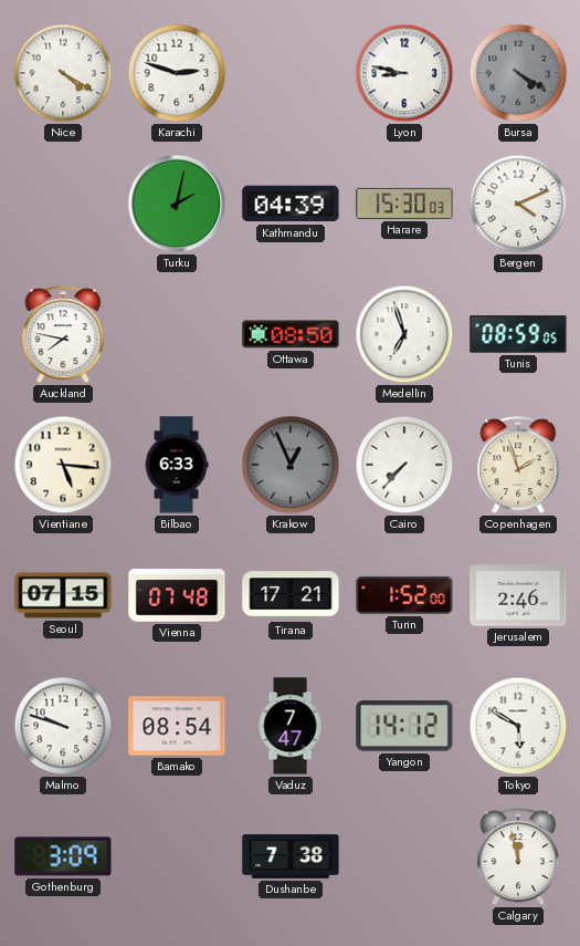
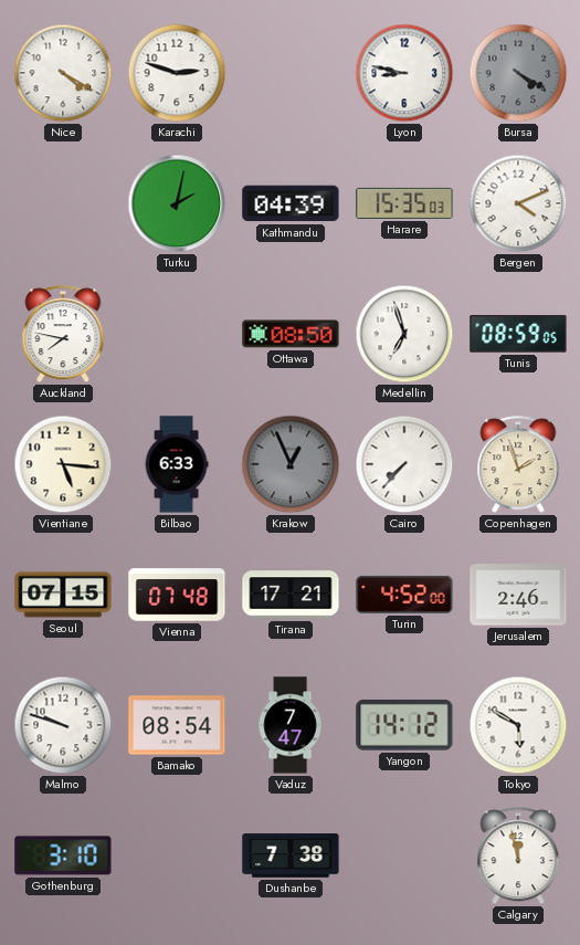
Harare: 15:30 -> 15:35
Turin: 1:52 -> 4:52
Gothenburg: 3:09 -> 3:10
